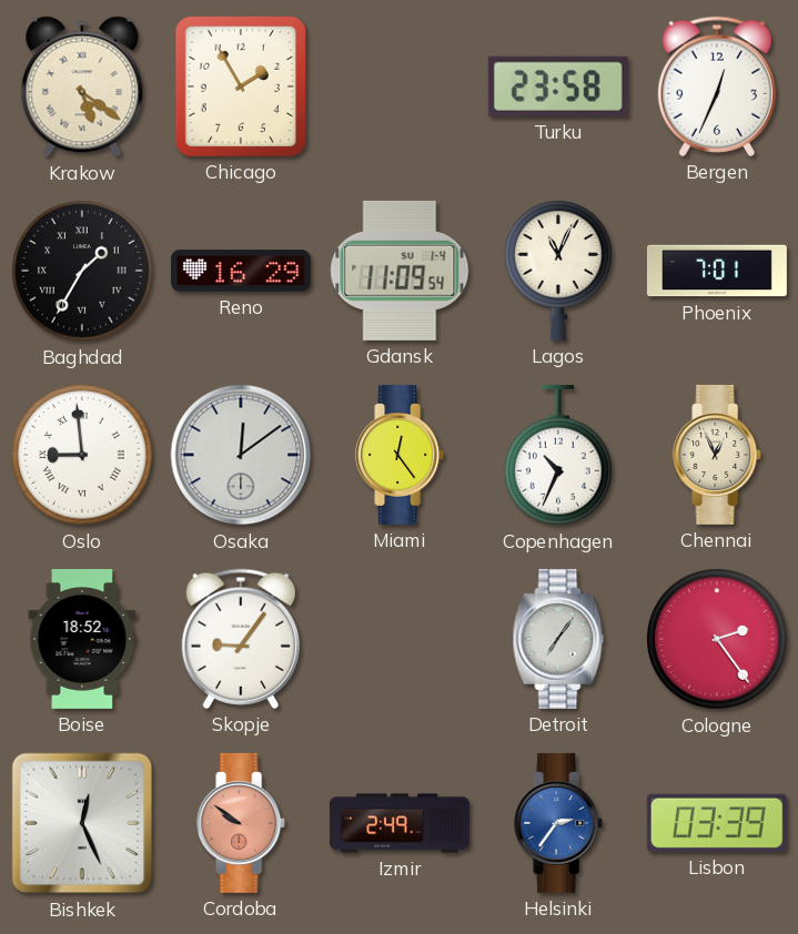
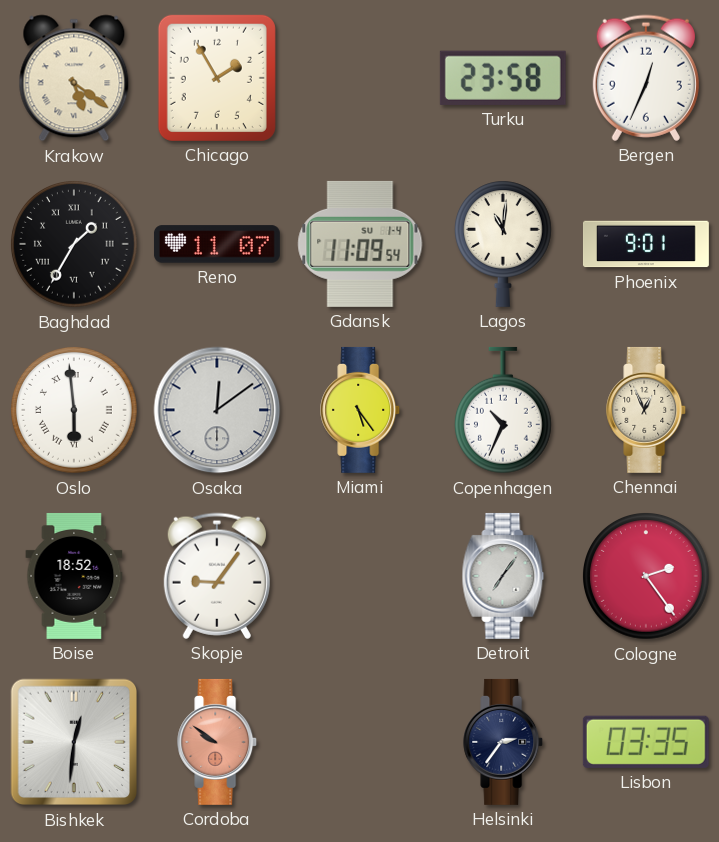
Reno: 16:29 -> 11:07
Lagos: 11:04 -> 11:01
Phoenix: 7:01 -> 9:01
Oslo: 8:59 -> 5:59
Miami: 12:24 -> 5:24
Bishkek: 12:26 -> 12:31
Izmir: 2:49 -> none
Helsinki dial: blue -> navy
Lisbon: 03:39 -> 03:35
